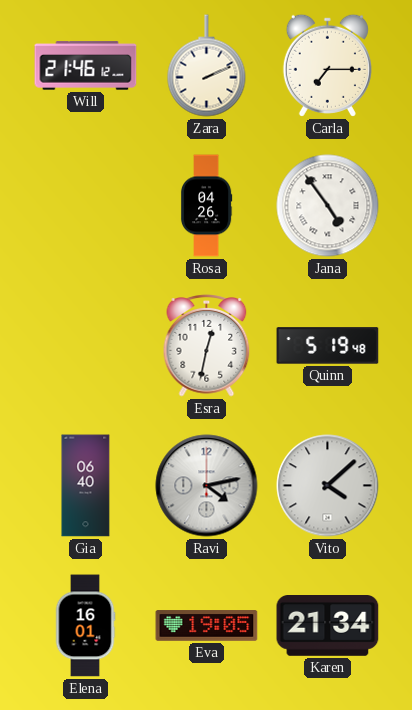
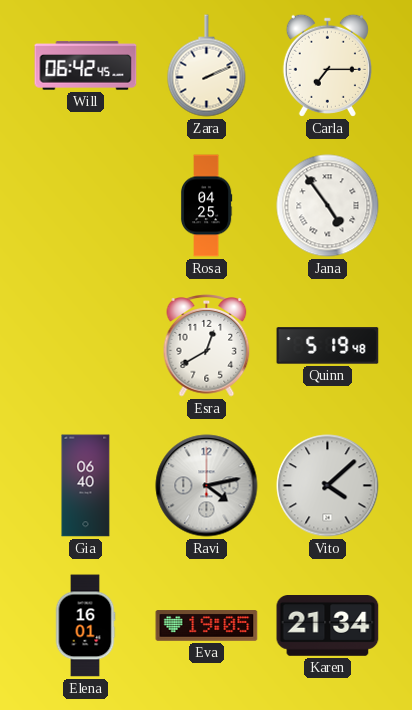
Will: 21:46 -> 06:42
Rosa: 04:26 -> 04:25
Esra: 12:32 -> 12:40
